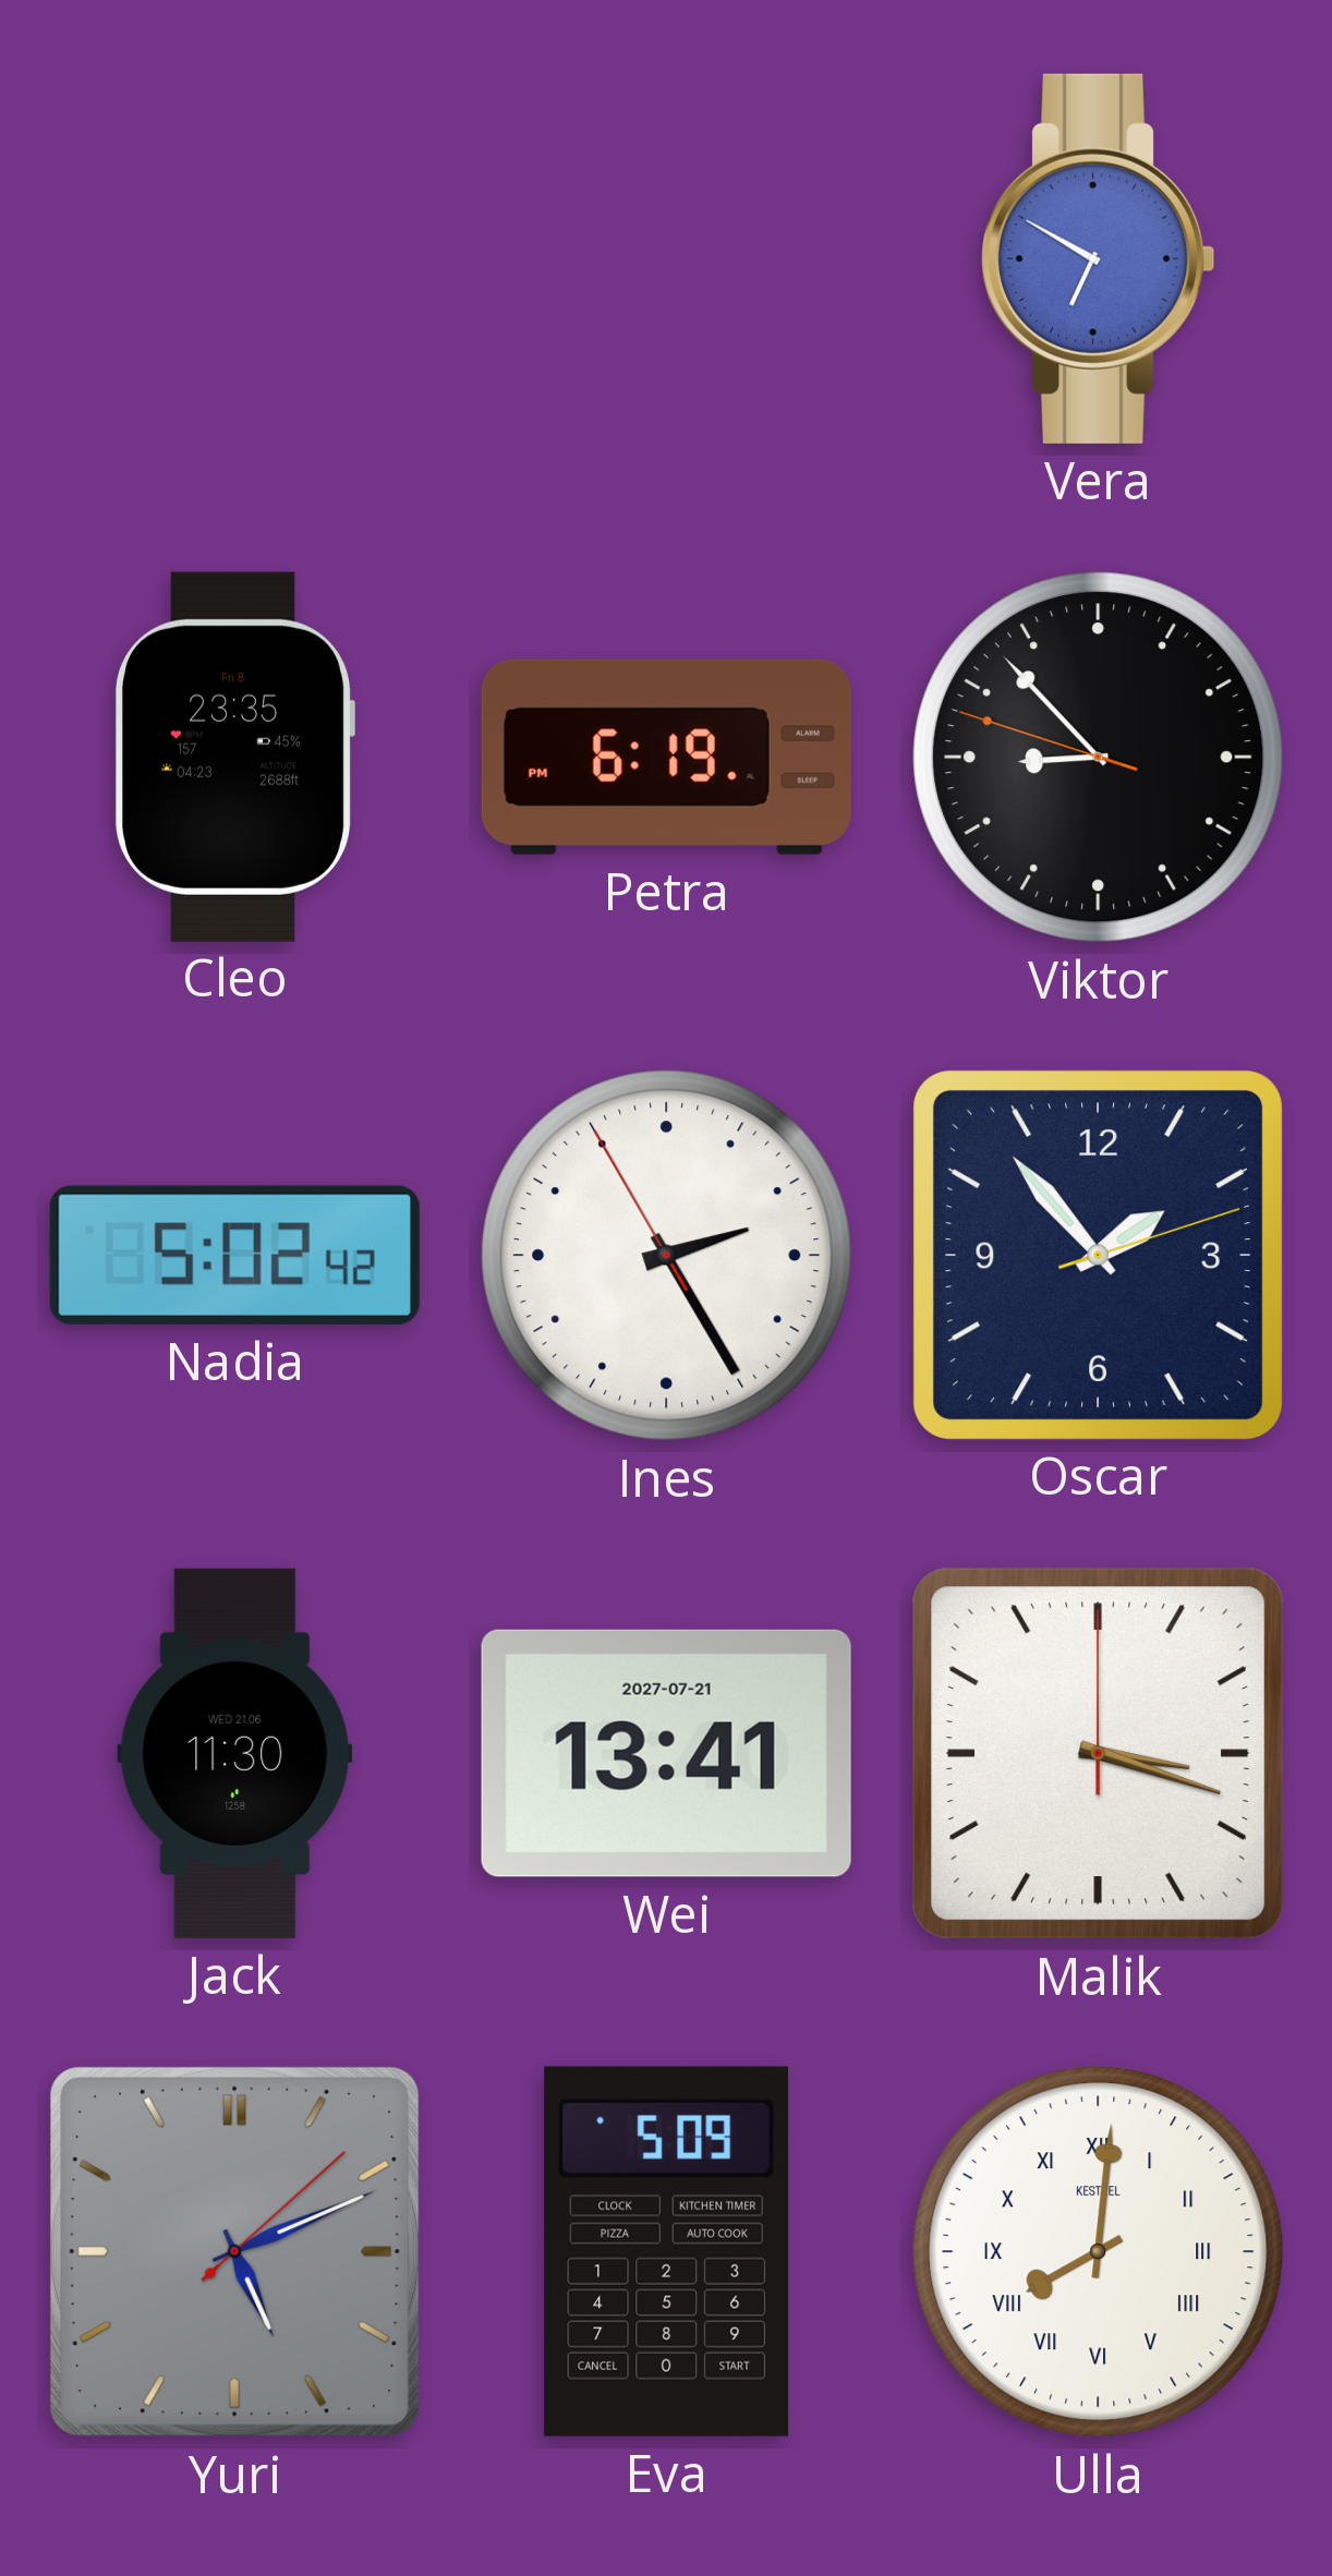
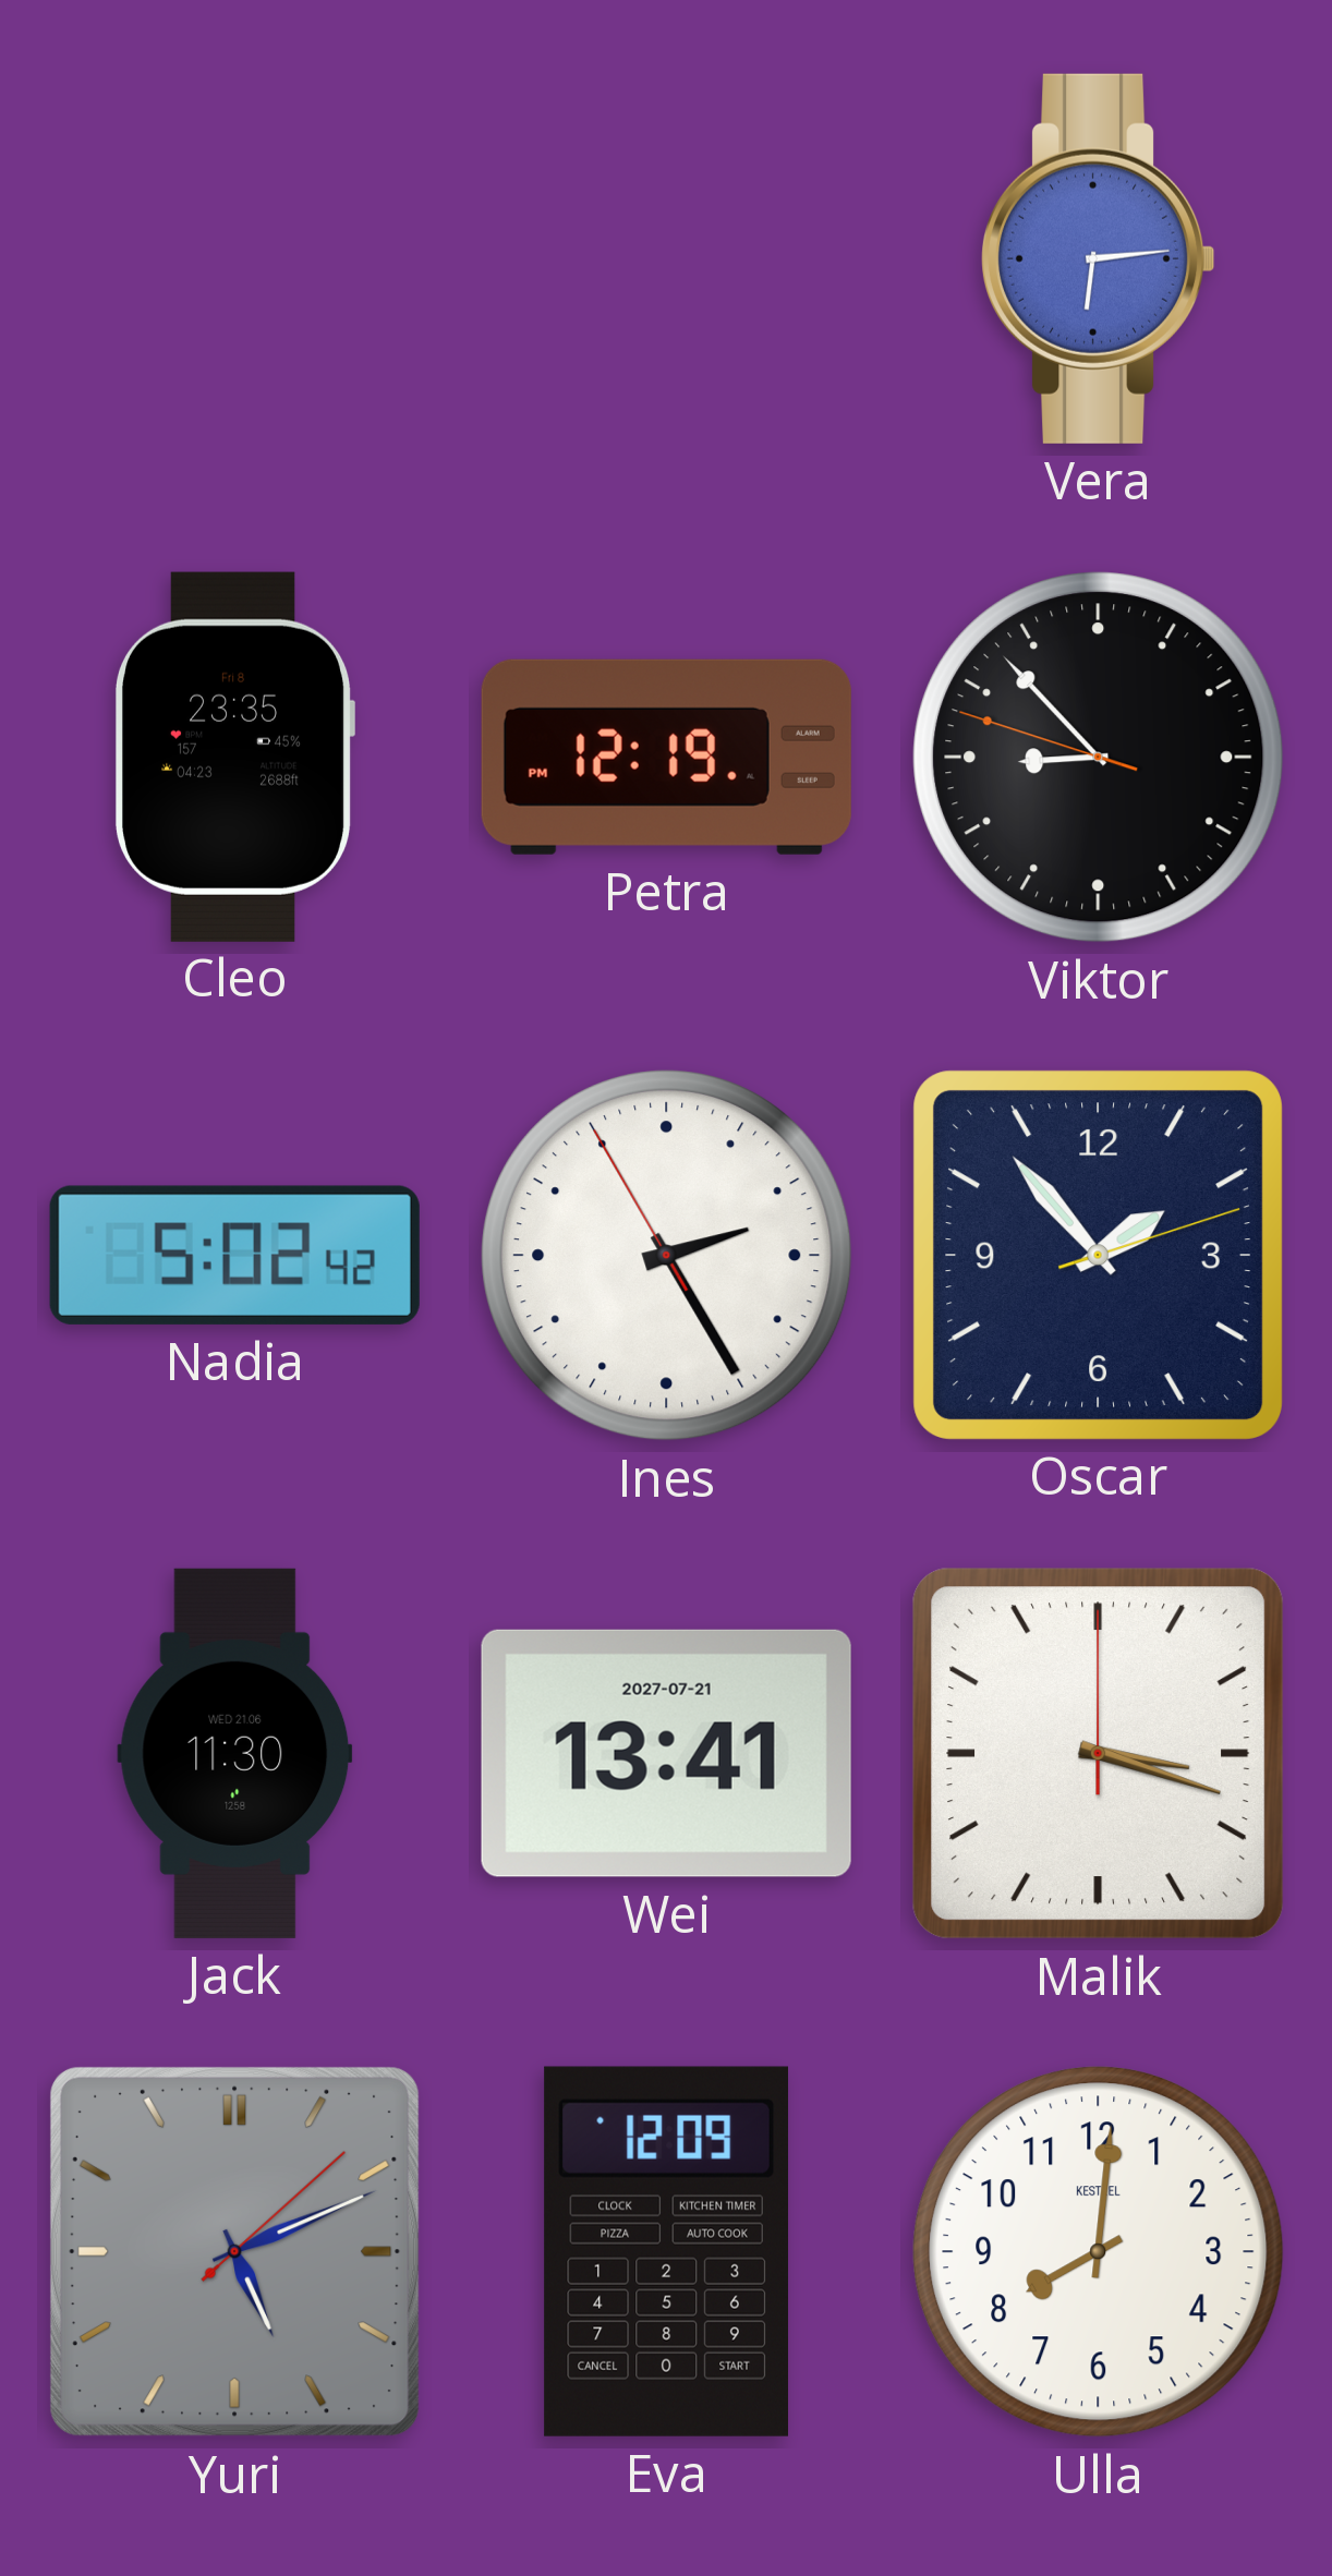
Vera: 6:50 -> 6:14
Petra: 6:19 -> 12:19
Eva: 5:09 -> 12:09
Ulla numerals: Roman -> Arabic
